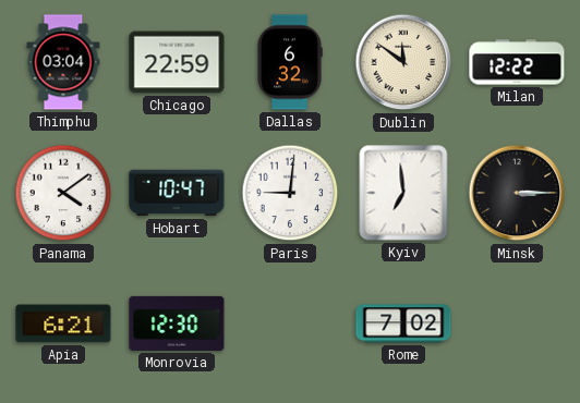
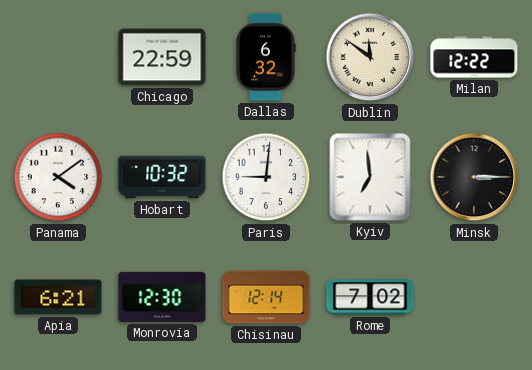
Thimphu: 03:04 -> none
Hobart: 10:47 -> 10:32
Chisinau: none -> 12:14
